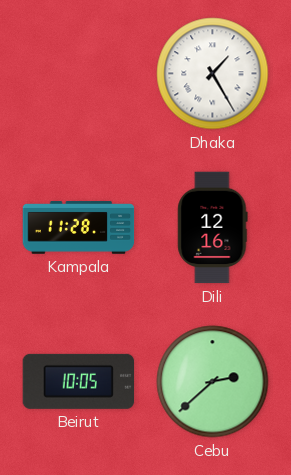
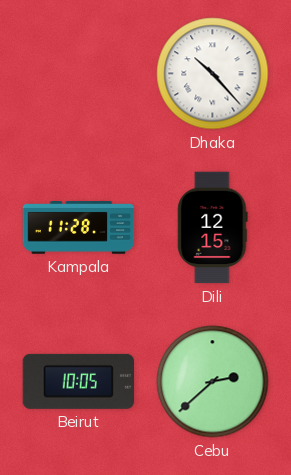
Dhaka: 1:25 -> 10:23
Dili: 12:16 -> 12:15
